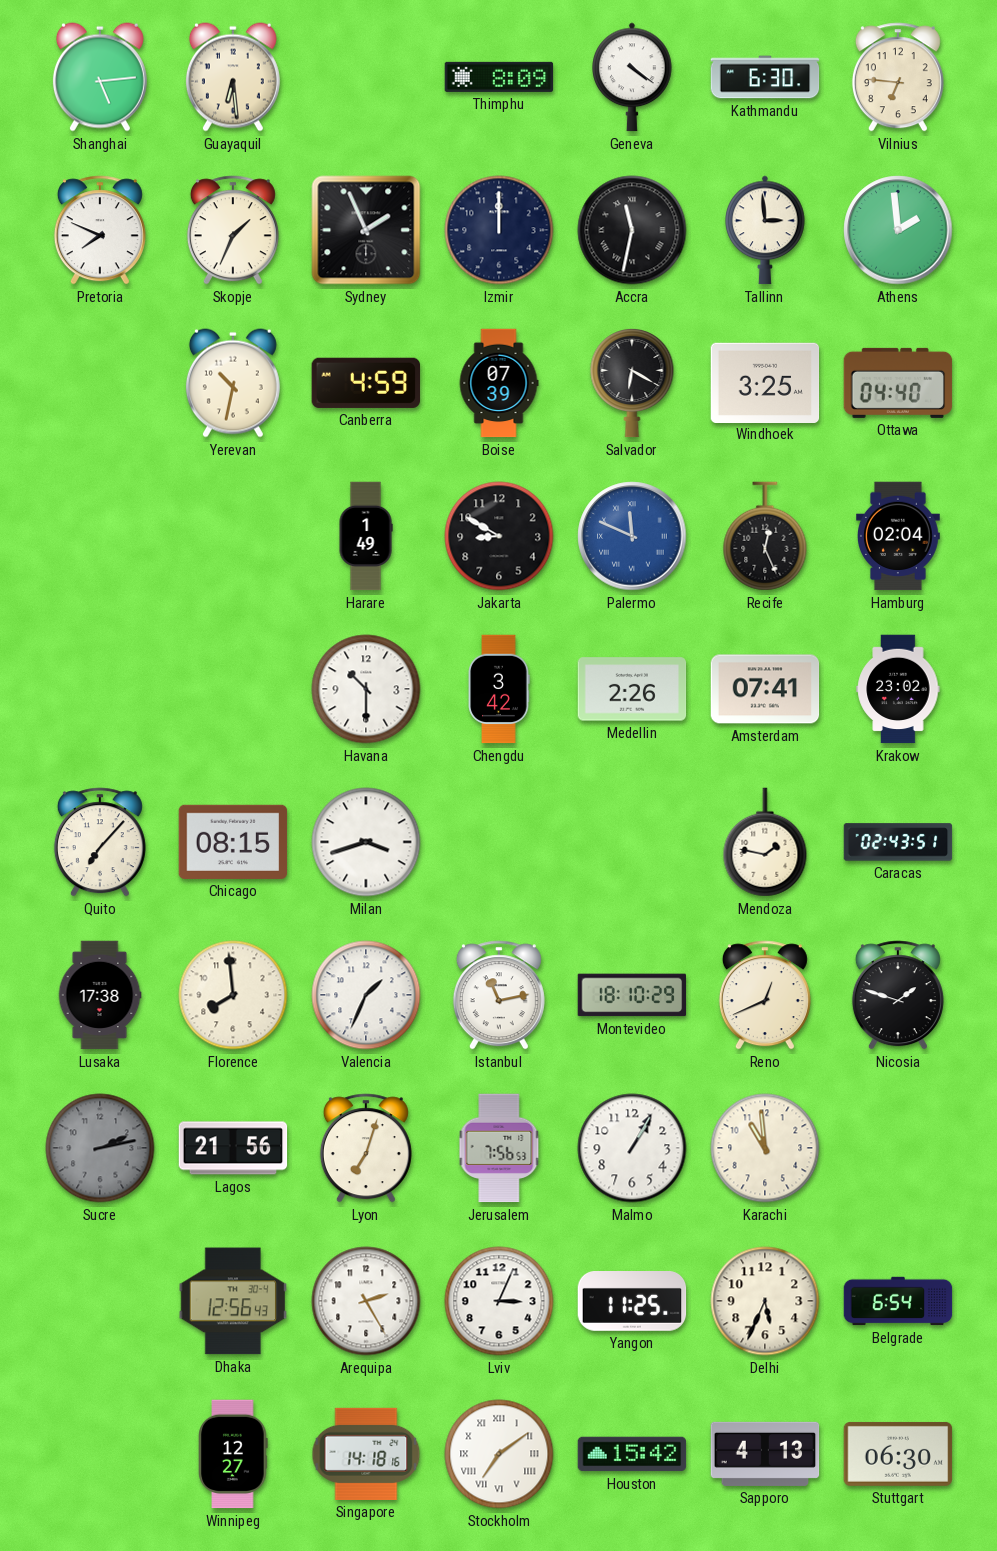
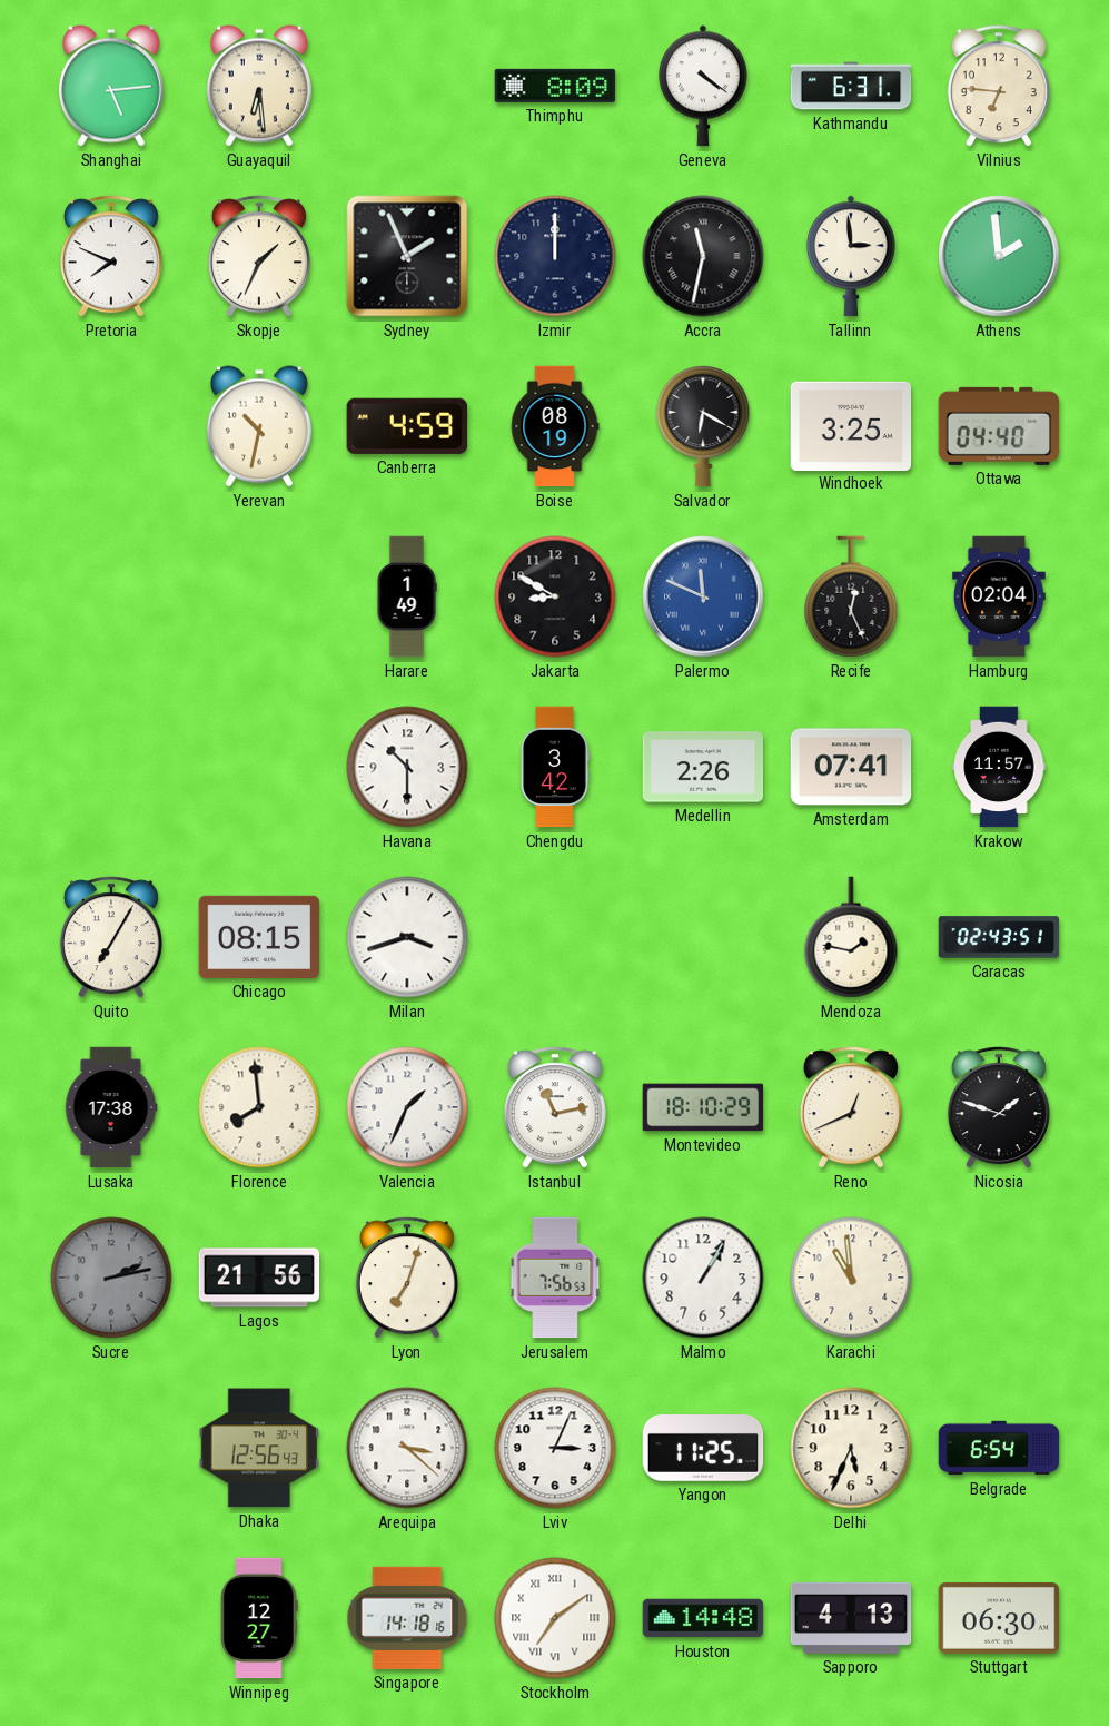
Kathmandu: 6:30 -> 6:31
Boise: 07:39 -> 08:19
Krakow: 23:02 -> 11:57
Quito: 7:07 -> 7:05
Arequipa: 2:25 -> 3:22
Houston: 15:42 -> 14:48
